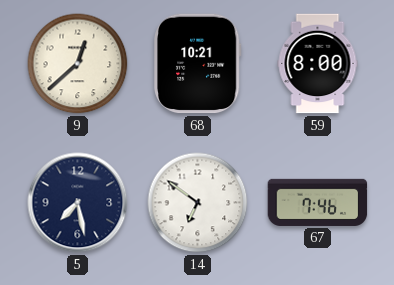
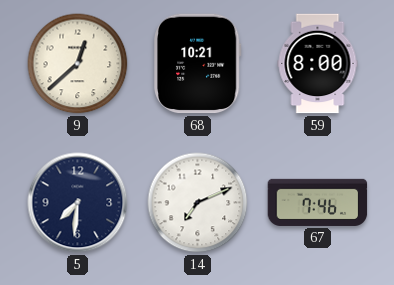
5: 7:28 -> 7:31
14: 6:51 -> 7:11
